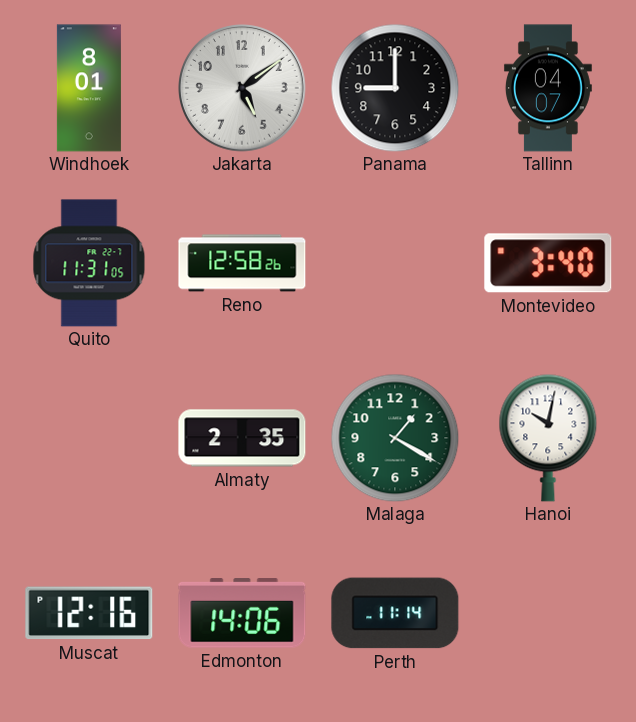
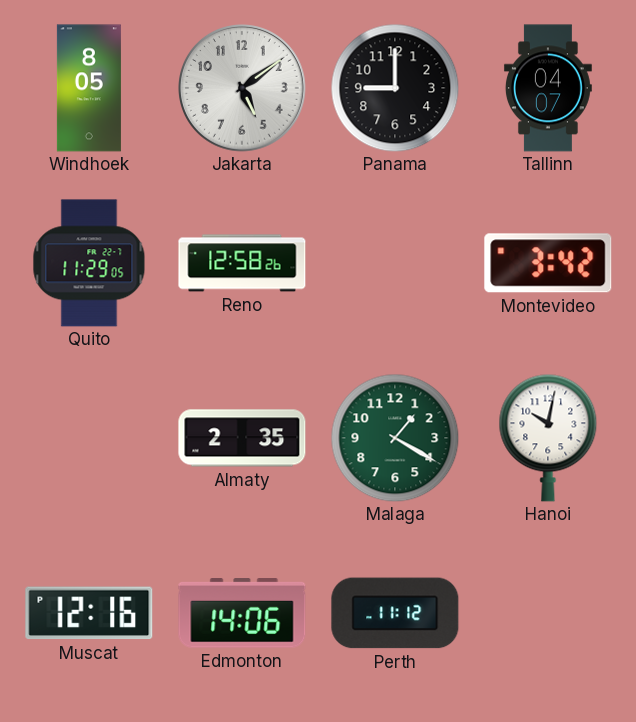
Windhoek: 8:01 -> 8:05
Quito: 11:31 -> 11:29
Montevideo: 3:40 -> 3:42
Perth: 11:14 -> 11:12
